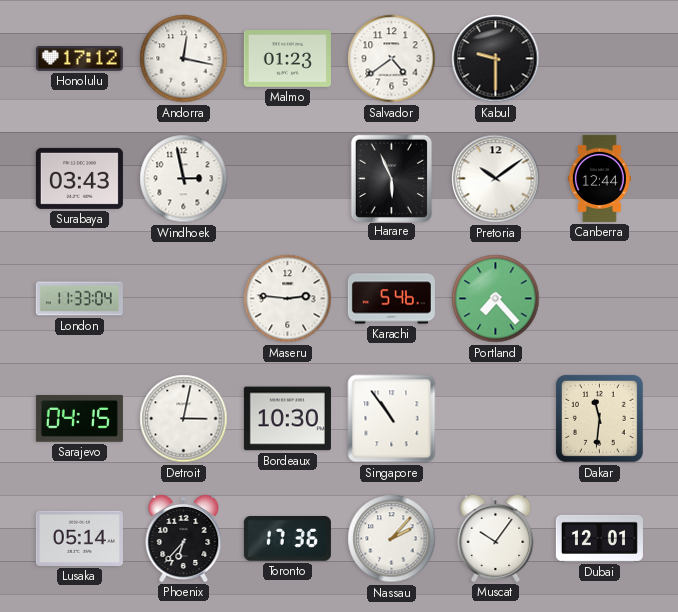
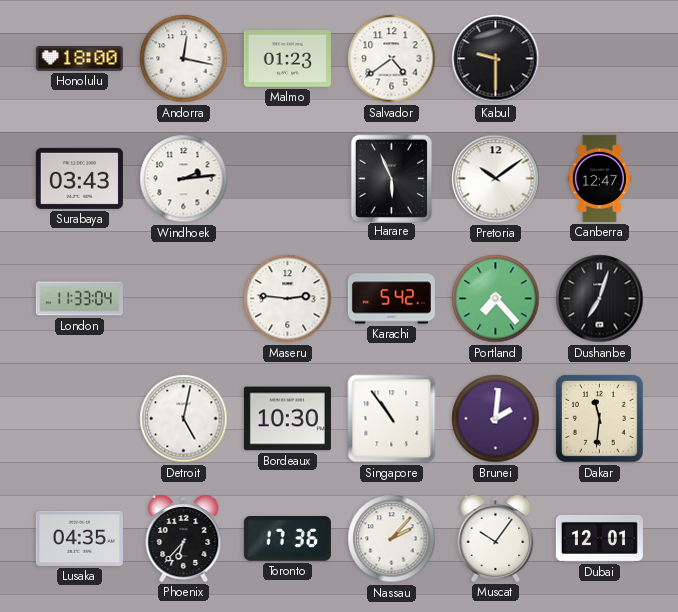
Honolulu: 17:12 -> 18:00
Windhoek: 2:58 -> 2:14
Canberra: 12:44 -> 12:47
Karachi: 5:46 -> 5:42
Dushanbe: none -> 7:03
Sarajevo: 04:15 -> none
Detroit: 3:02 -> 5:02
Brunei: none -> 2:01
Lusaka: 05:14 -> 04:35
